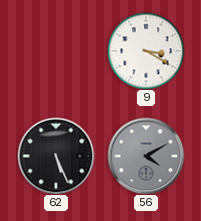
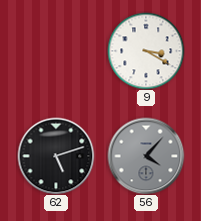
62: 5:26 -> 5:12
56: 4:10 -> 4:07
